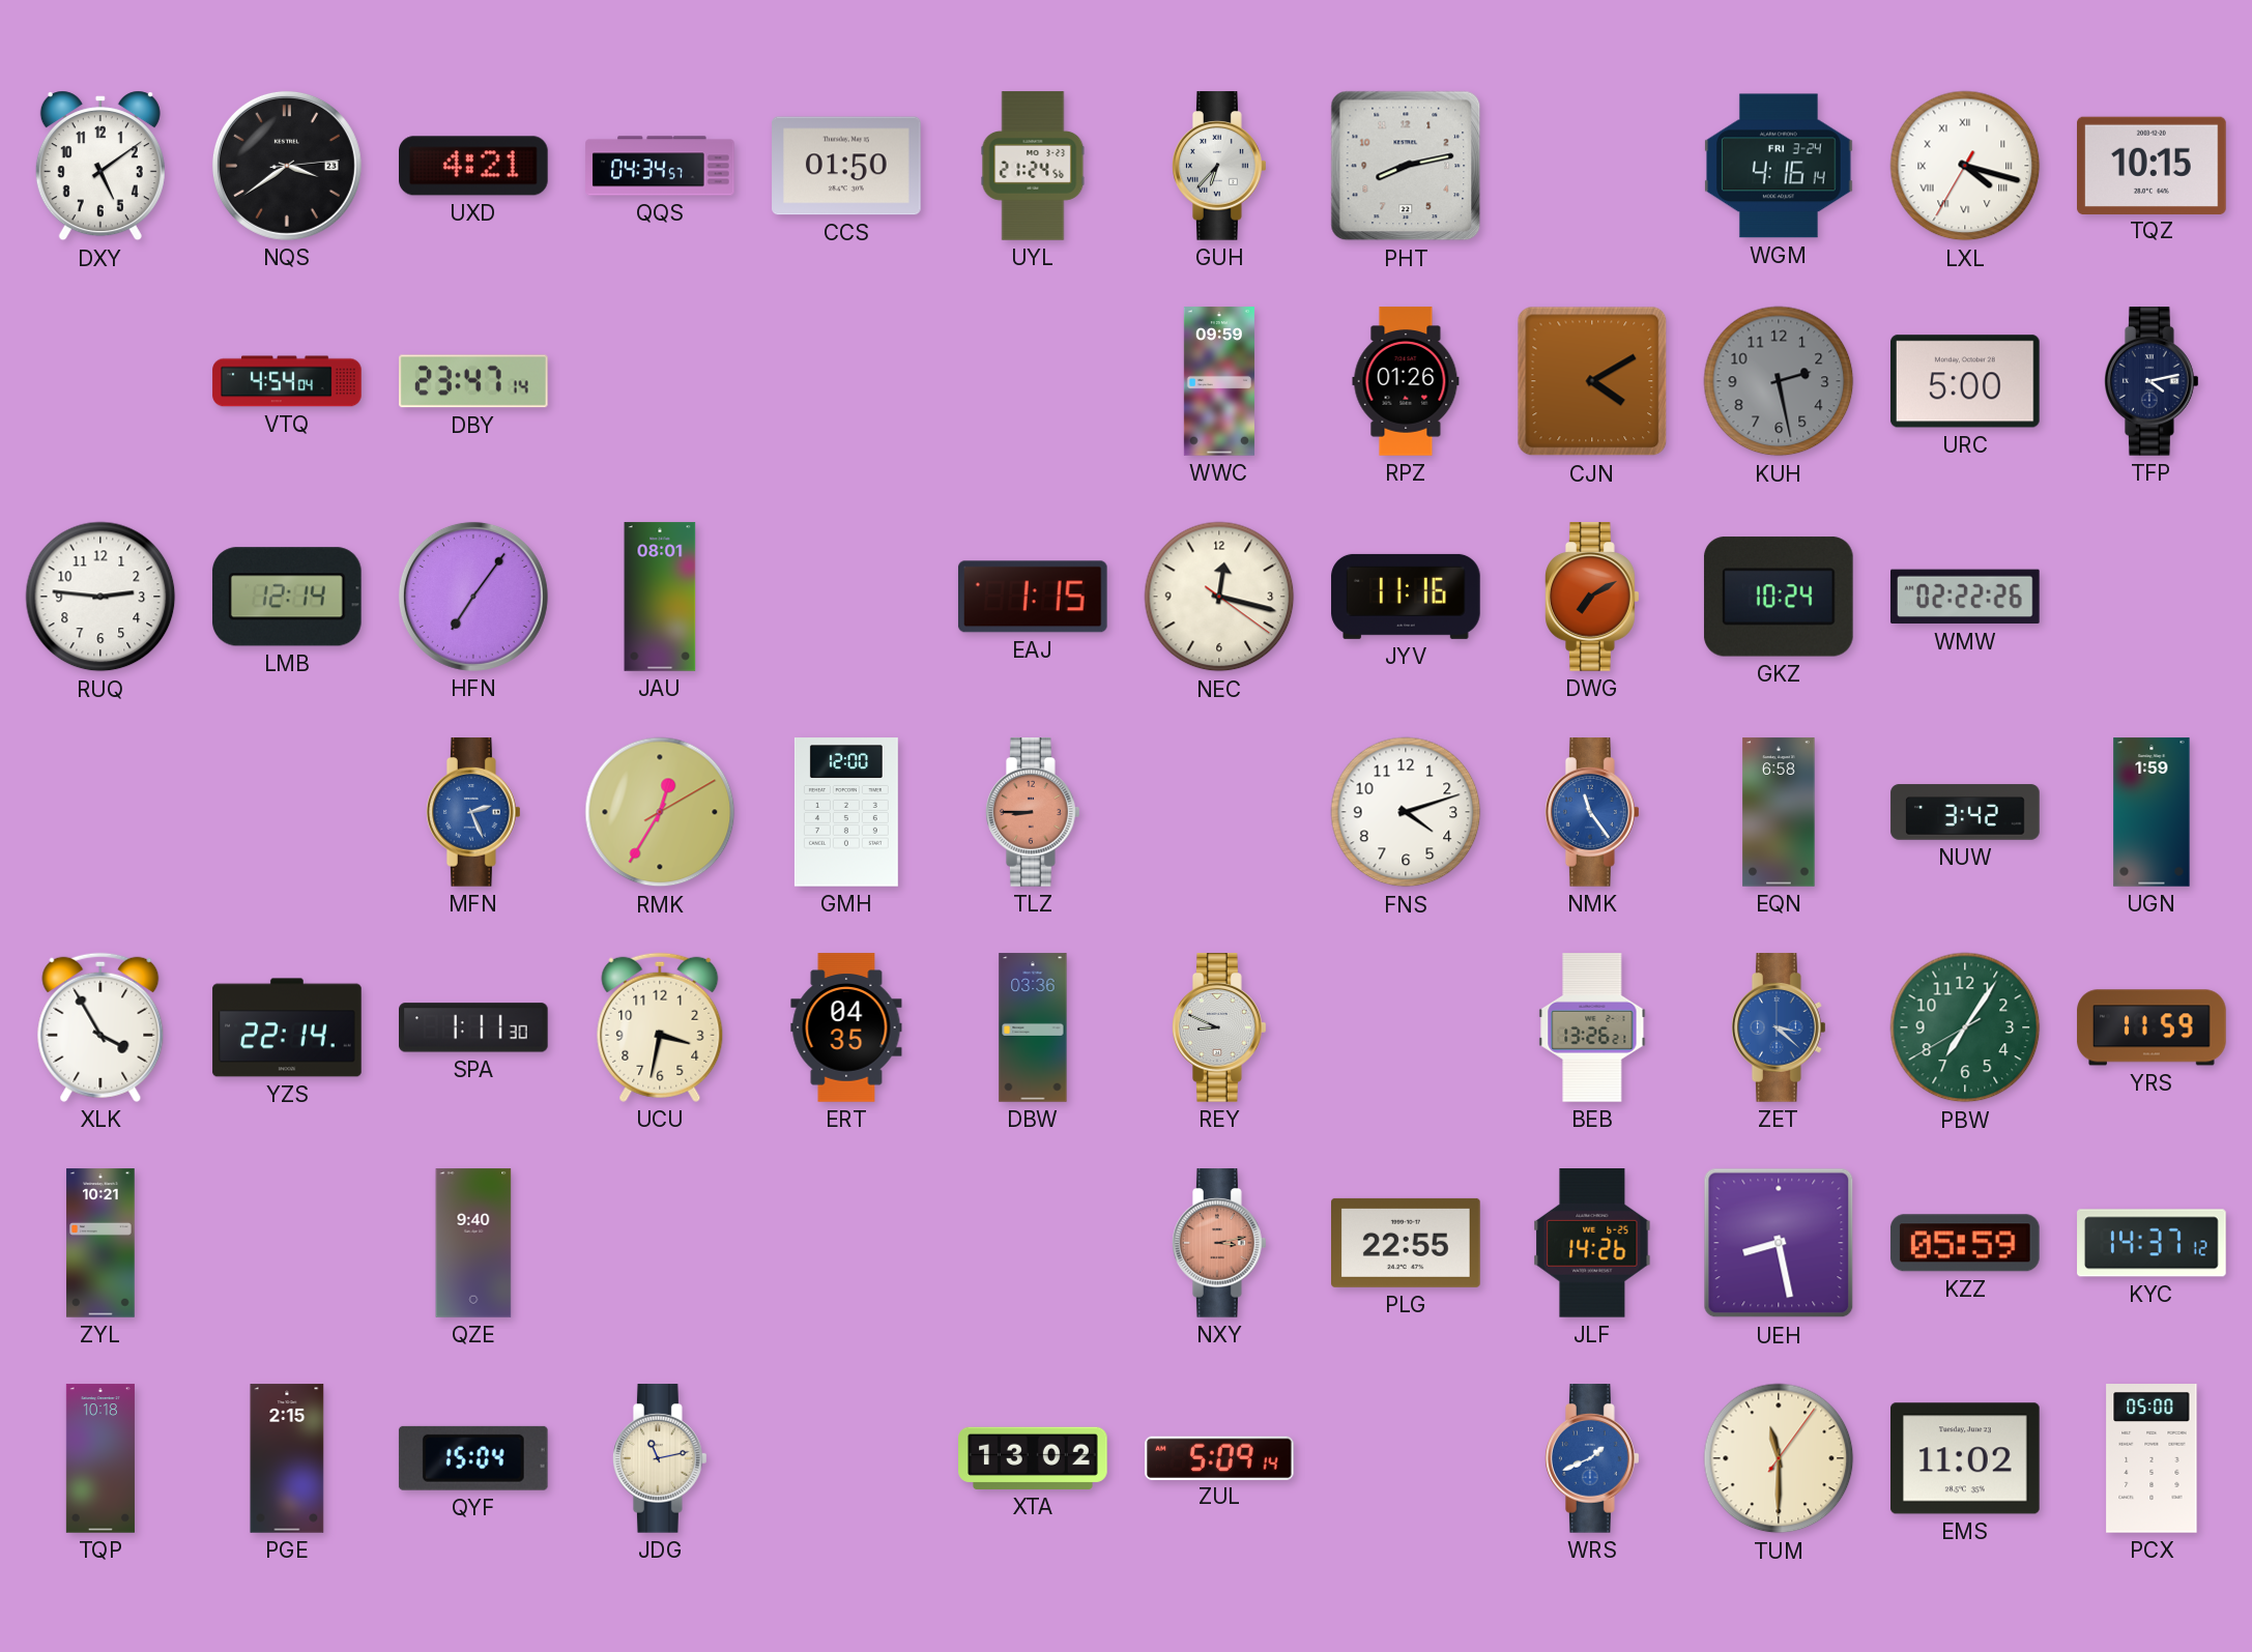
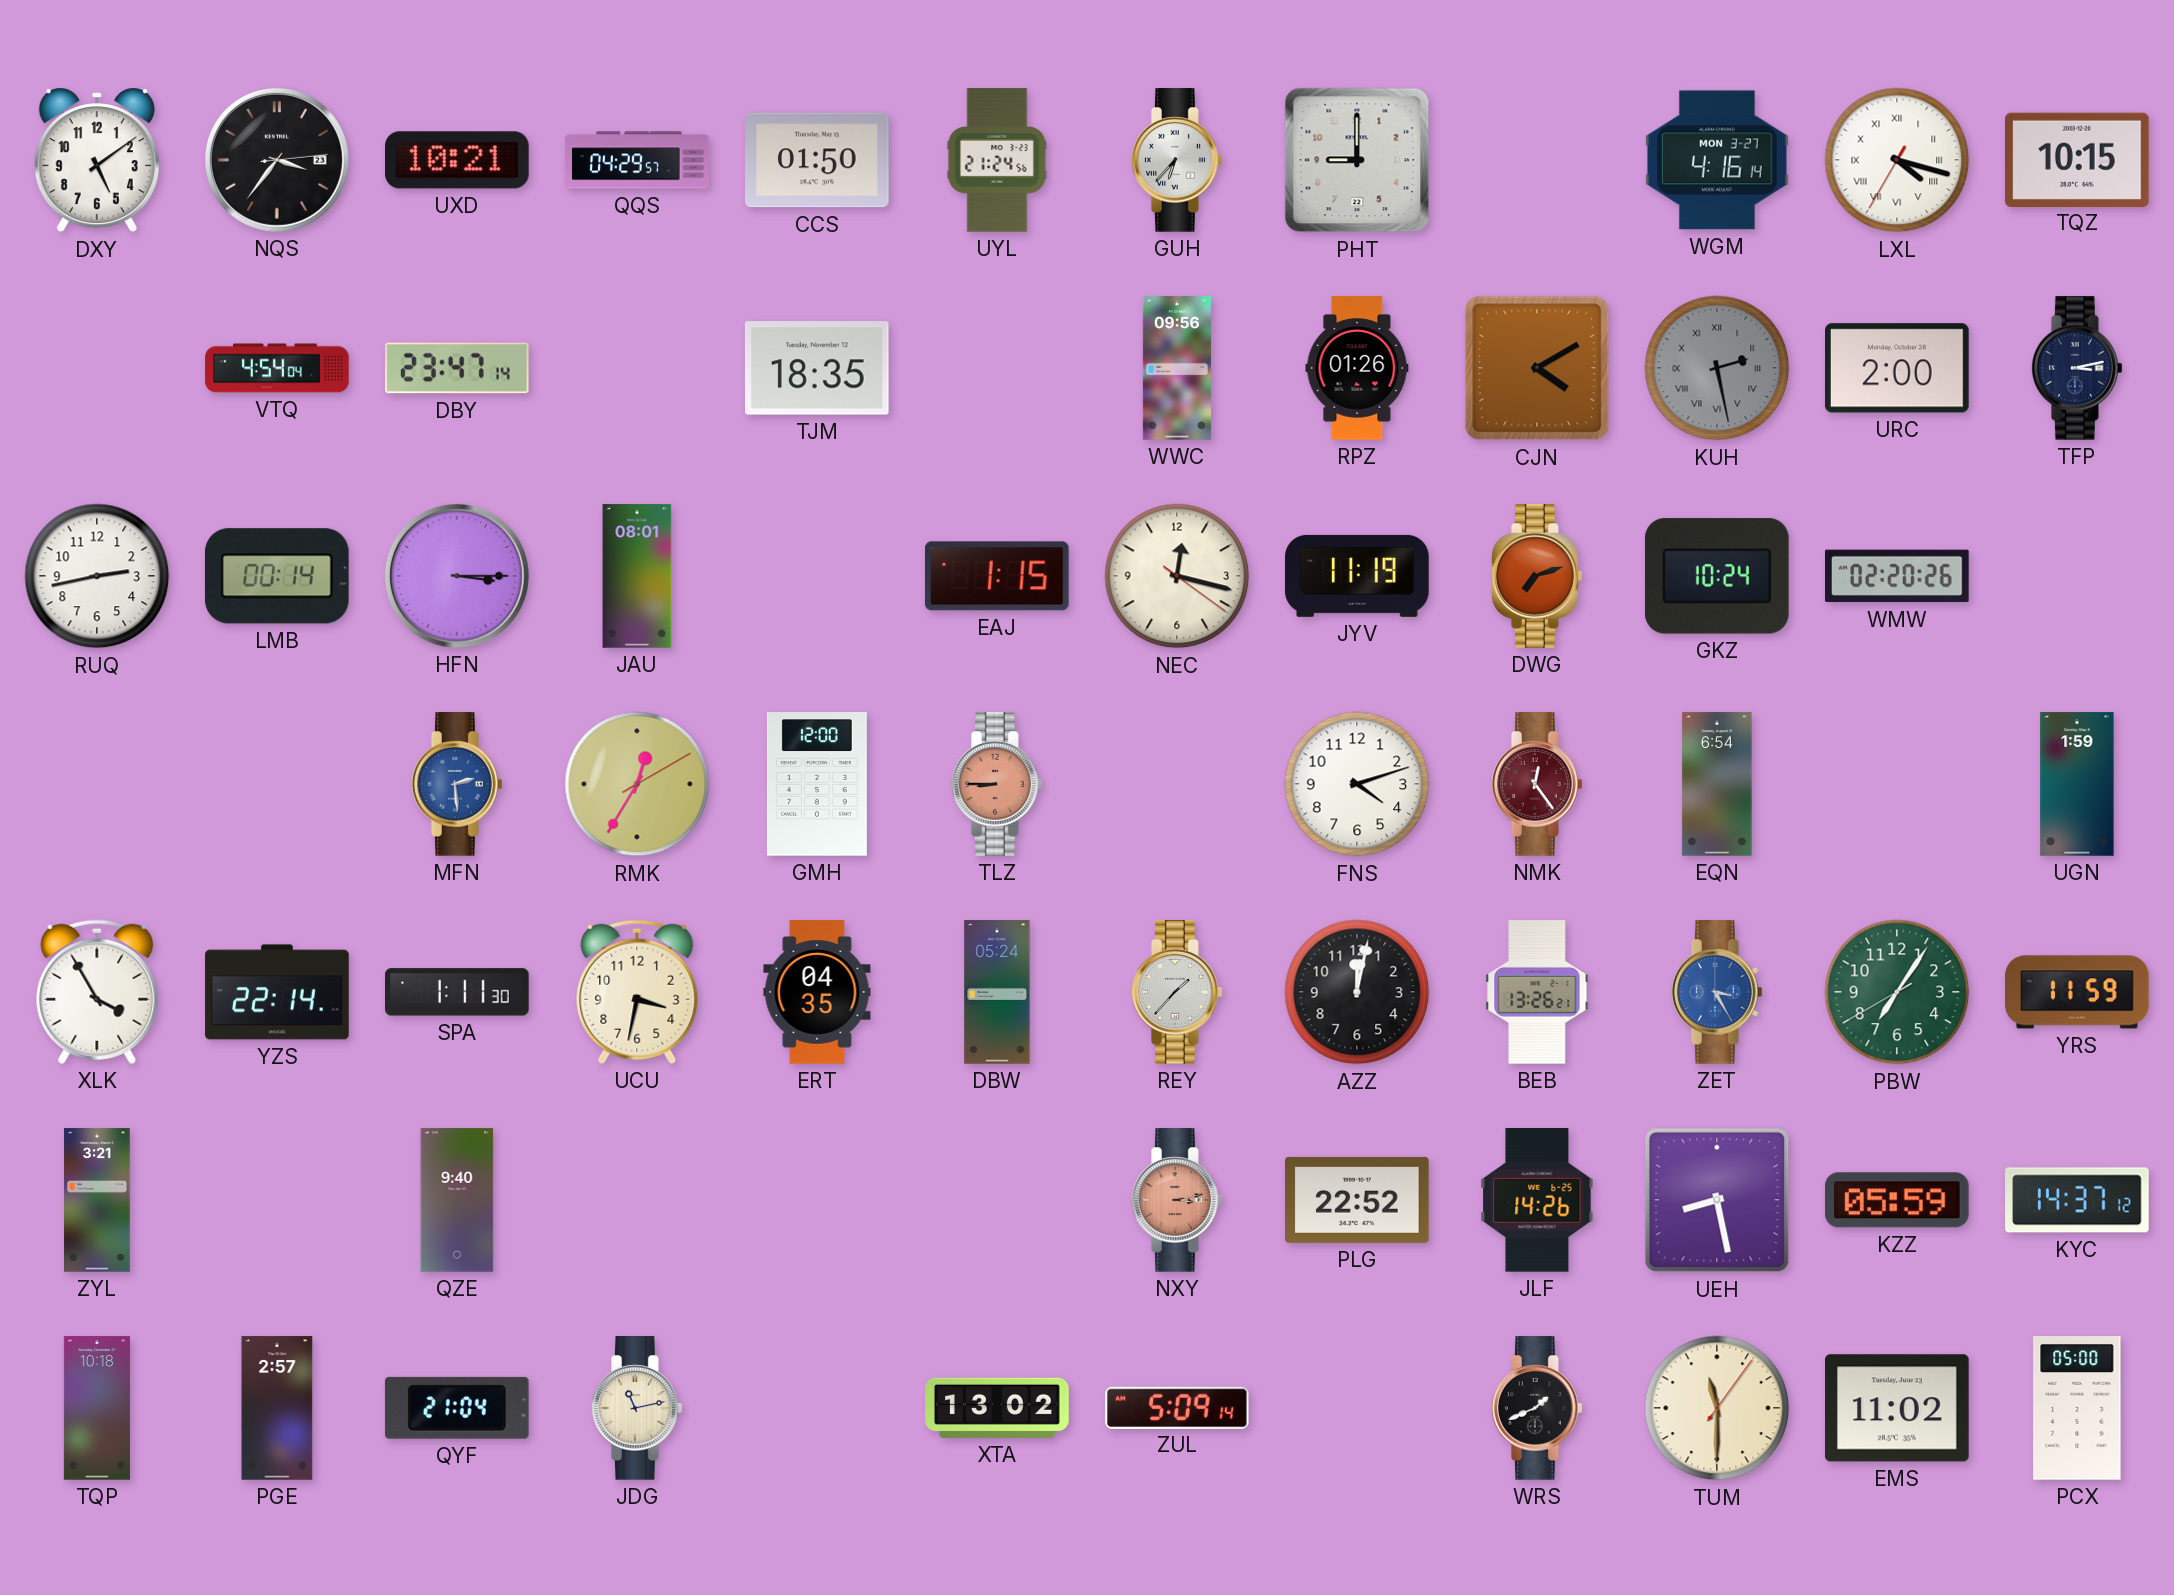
NQS: 3:39 -> 3:36
UXD: 4:21 -> 10:21
QQS: 04:34 -> 04:29
PHT: 8:13 -> 9:00
WGM date: FRI 3-24 -> MON 3-27
TJM: none -> 18:35
WWC: 09:59 -> 09:56
KUH numerals: Arabic -> Roman
URC: 5:00 -> 2:00
TFP: 4:13 -> 3:13
RUQ: 2:46 -> 2:43
LMB: 12:14 -> 00:14
HFN: 7:06 -> 3:15
JYV: 11:16 -> 11:19
DWG: 7:10 -> 7:12
WMW: 02:22 -> 02:20
MFN: 2:26 -> 2:29
NMK: 11:24 -> 12:24
NMK dial: blue -> burgundy
EQN: 6:58 -> 6:54
NUW: 3:42 -> none
DBW: 03:36 -> 05:24
REY: 8:49 -> 1:37
AZZ: none -> 12:02
ZET: 3:22 -> 3:25
ZYL: 10:21 -> 3:21
PLG: 22:55 -> 22:52
PGE: 2:15 -> 2:57
QYF: 15:04 -> 21:04
WRS dial: blue -> black
